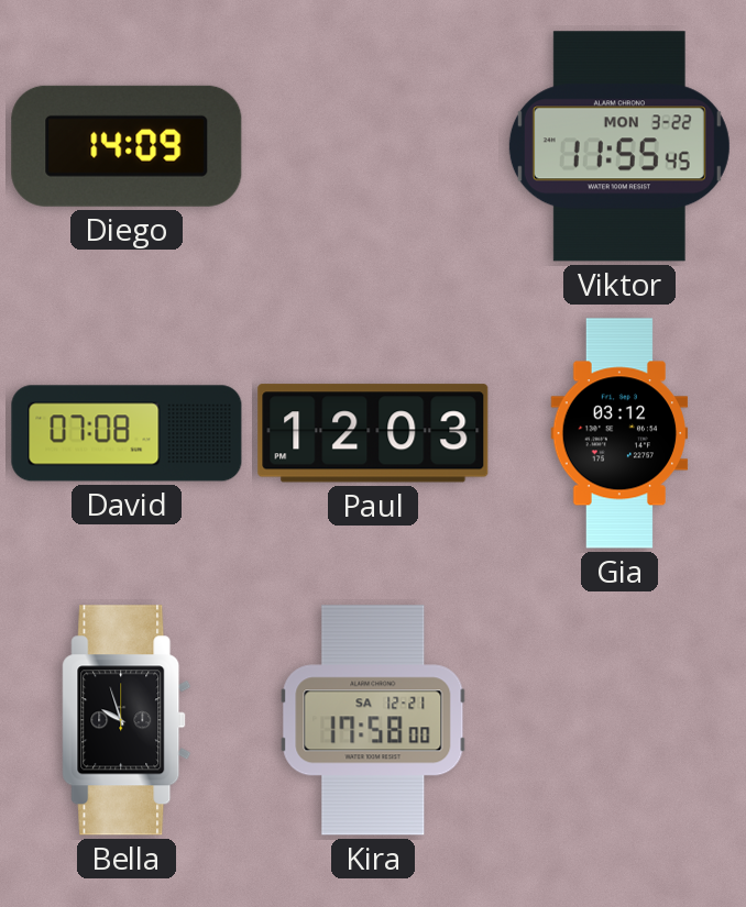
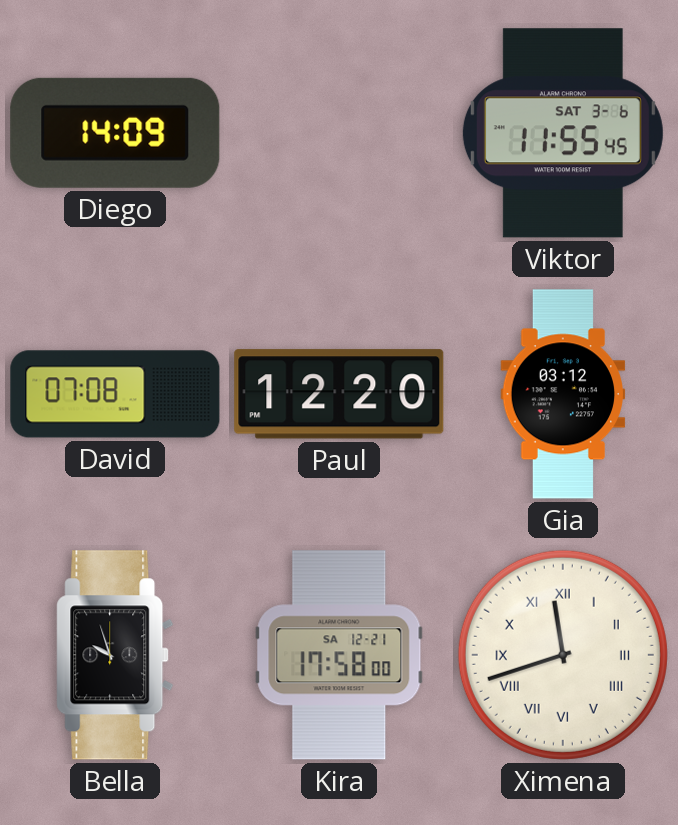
Viktor date: MON 3-22 -> SAT 3-6
Paul: 12:03 -> 12:20
Ximena: none -> 11:42
